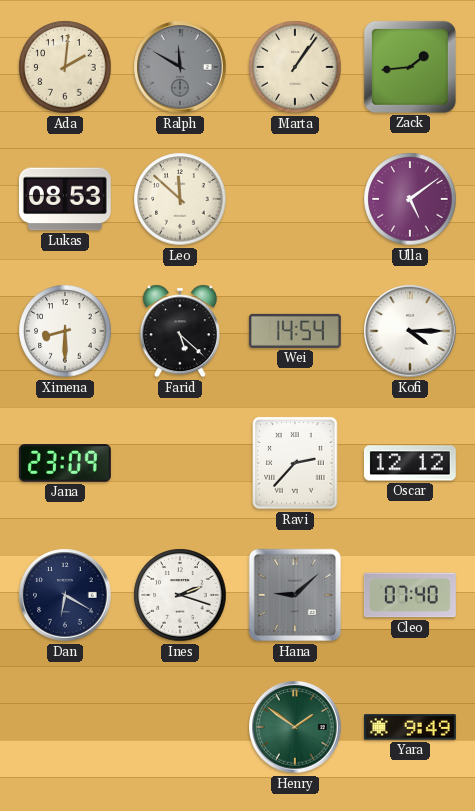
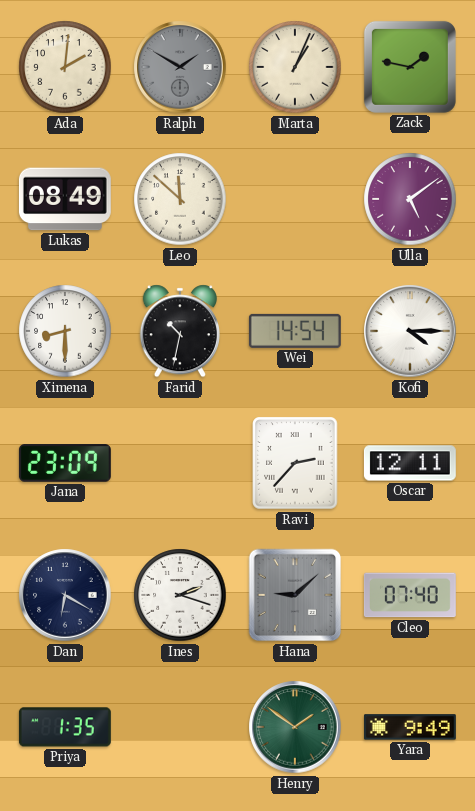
Ralph: 11:50 -> 1:50
Marta: 1:06 -> 1:04
Zack: 1:44 -> 1:47
Lukas: 08:53 -> 08:49
Farid: 5:22 -> 10:32
Oscar: 12:12 -> 12:11
Priya: none -> 1:35
